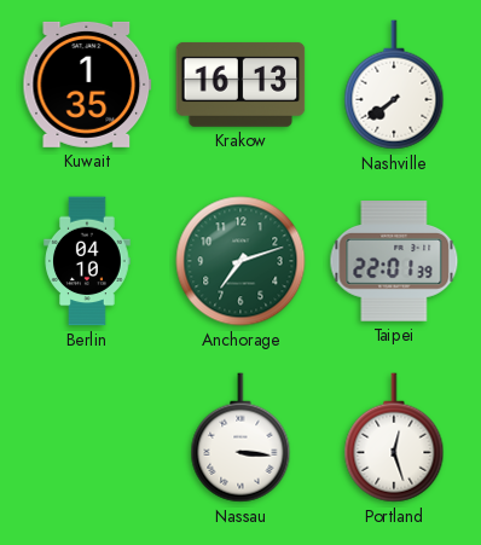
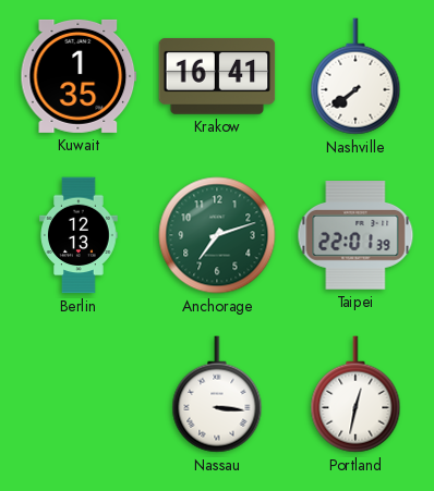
Krakow: 16:13 -> 16:41
Berlin: 04:10 -> 12:13
Portland: 12:27 -> 12:32
